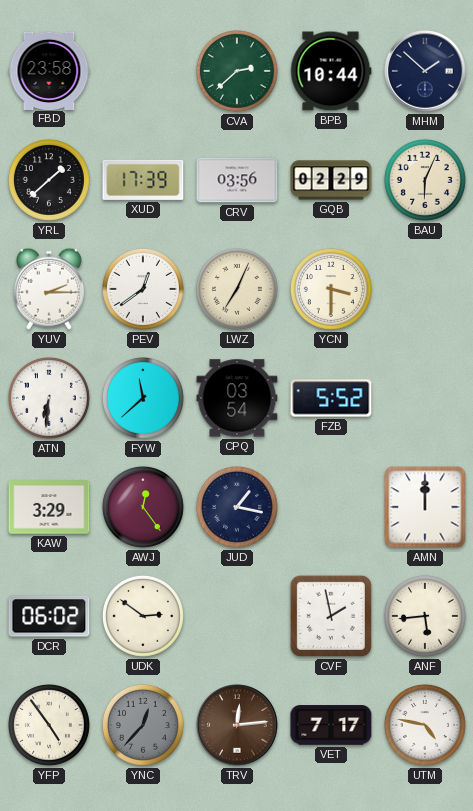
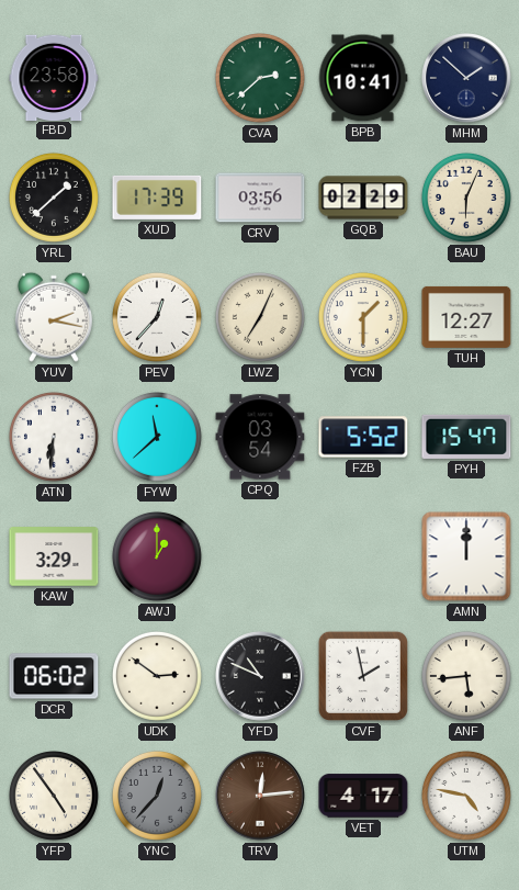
BPB: 10:44 -> 10:41
YUV: 2:15 -> 2:17
PEV: 12:39 -> 12:37
YCN: 3:30 -> 1:30
TUH: none -> 12:27
PYH: none -> 15:47
AWJ: 12:24 -> 1:00
JUD: 1:17 -> none
YFD: none -> 10:49
VET: 7:17 -> 4:17
